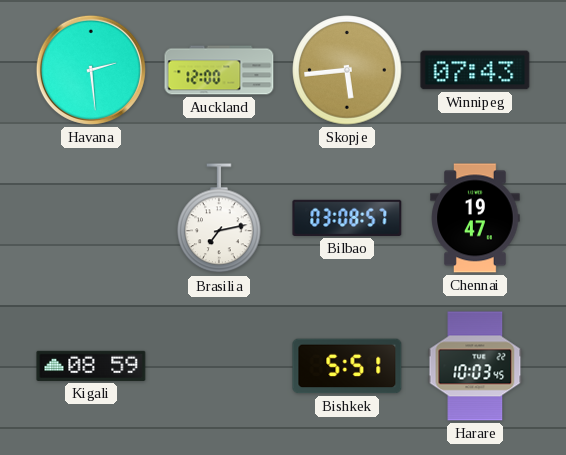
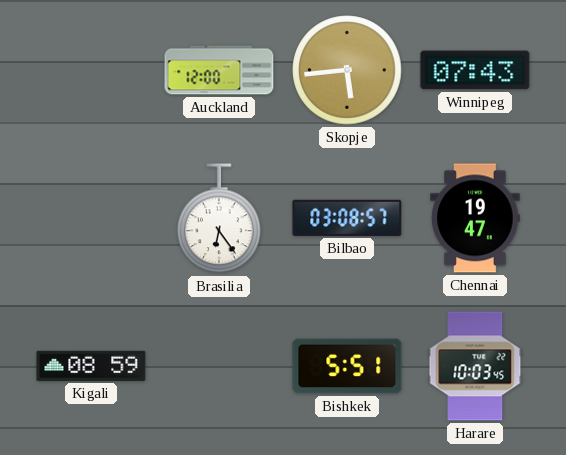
Havana: 2:29 -> none
Brasilia: 7:13 -> 6:24
